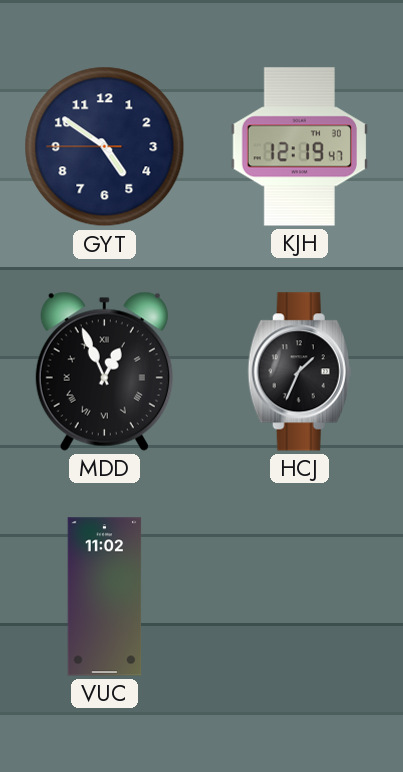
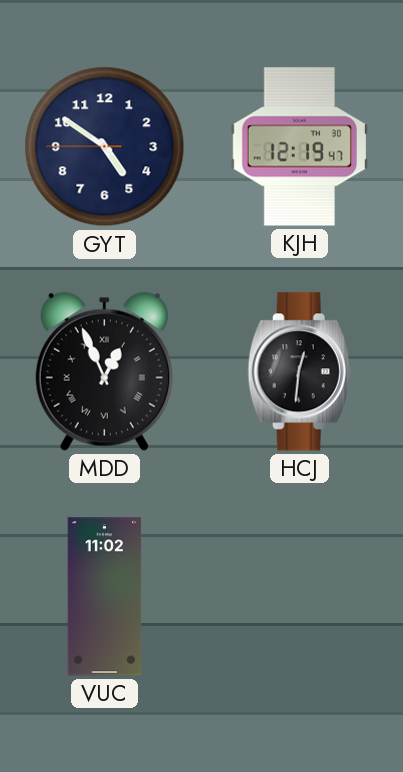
HCJ: 1:34 -> 12:31
